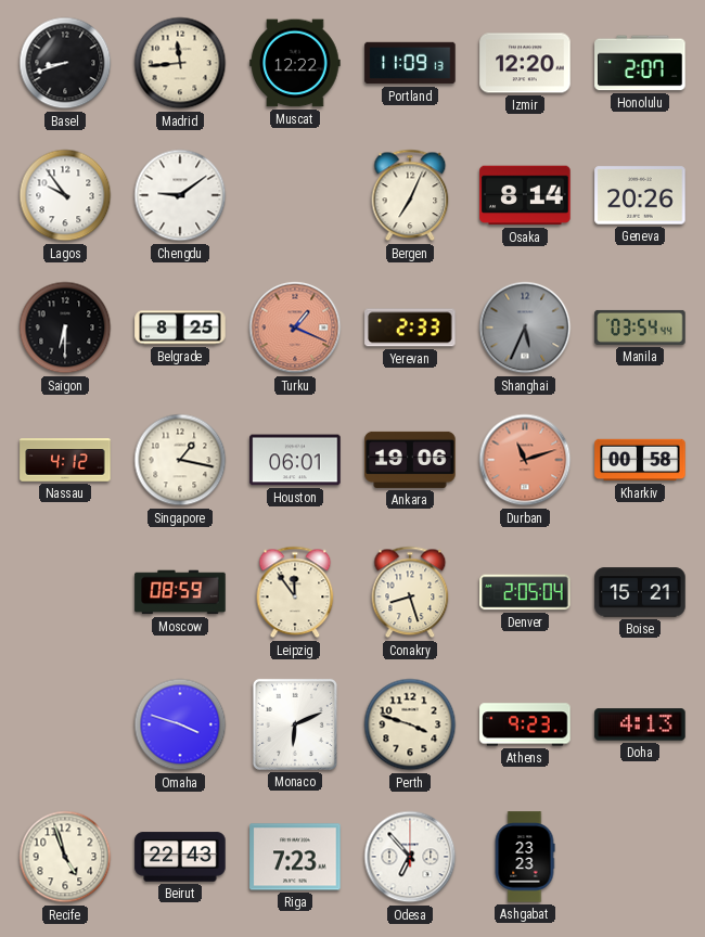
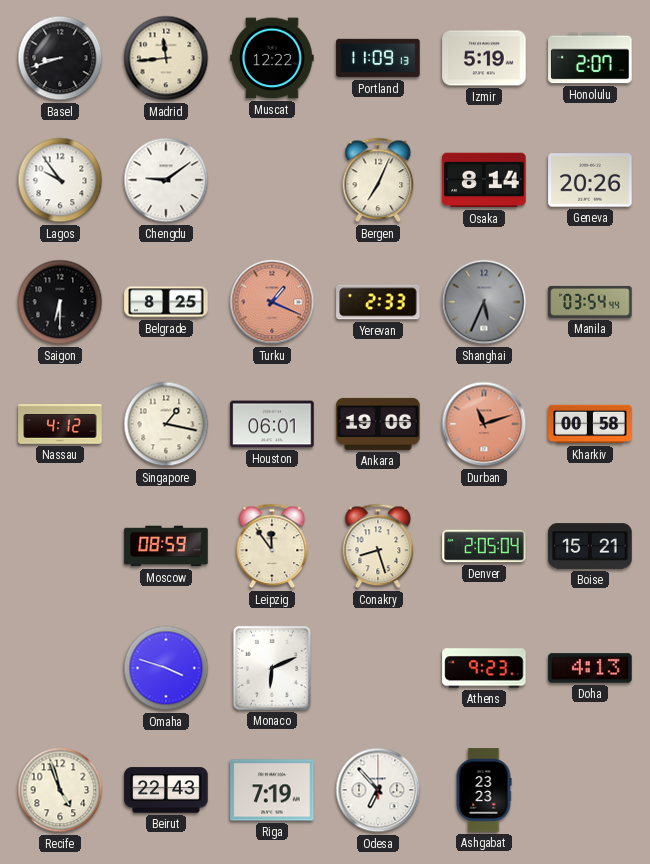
Izmir: 12:20 -> 5:19
Perth: 3:48 -> none
Riga: 7:23 -> 7:19
